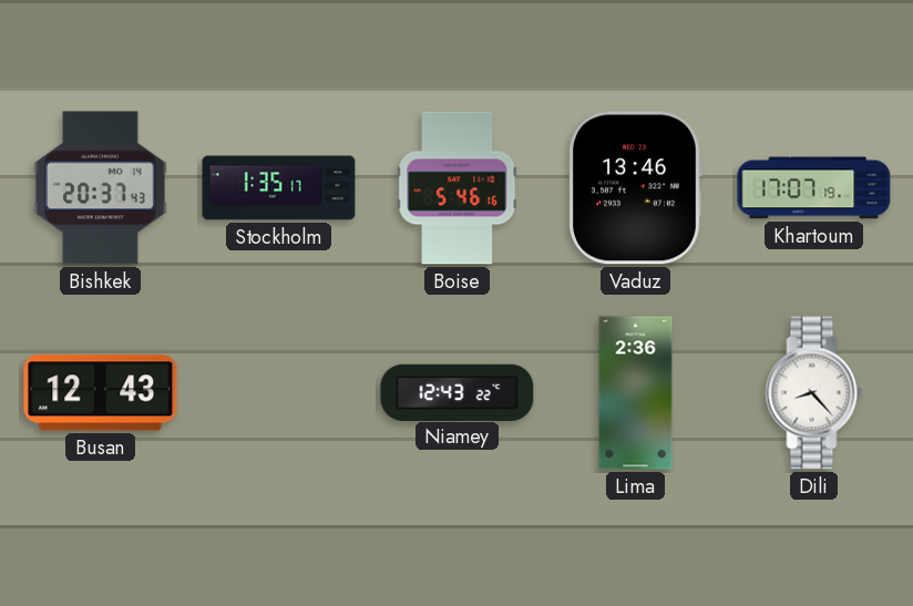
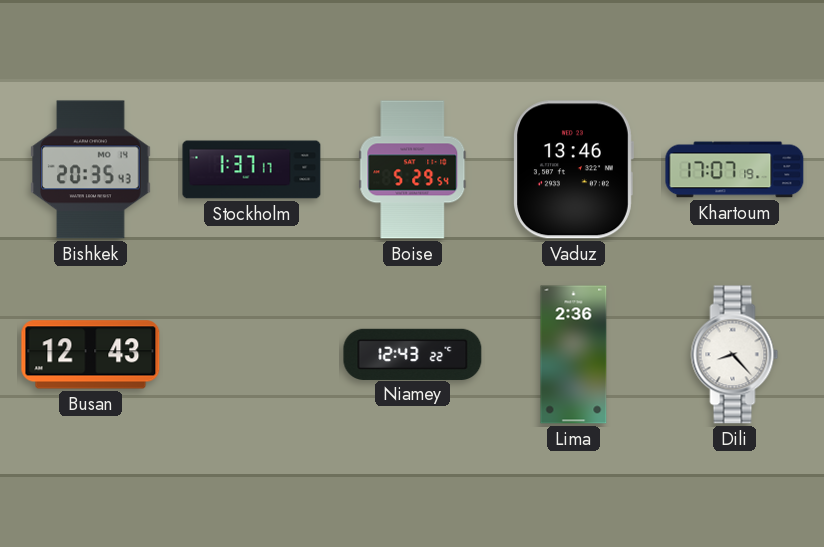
Bishkek: 20:37 -> 20:35
Stockholm: 1:35 -> 1:37
Boise: 5:46 -> 5:29
